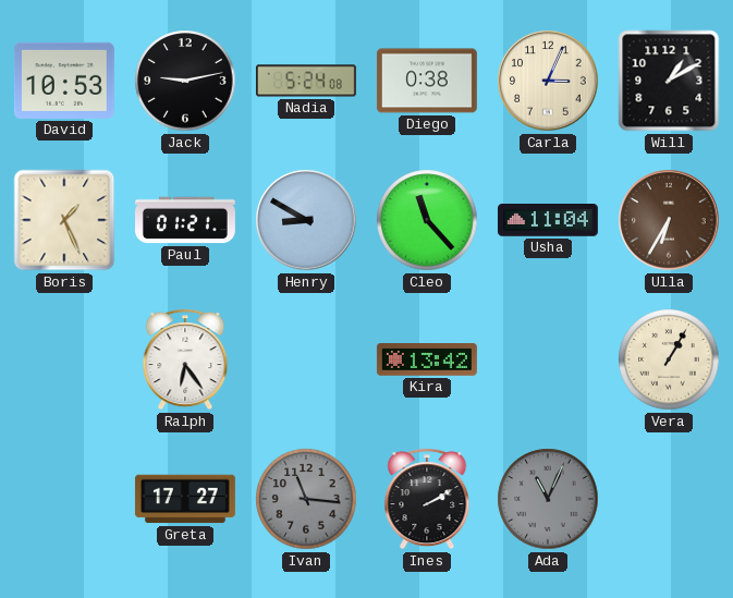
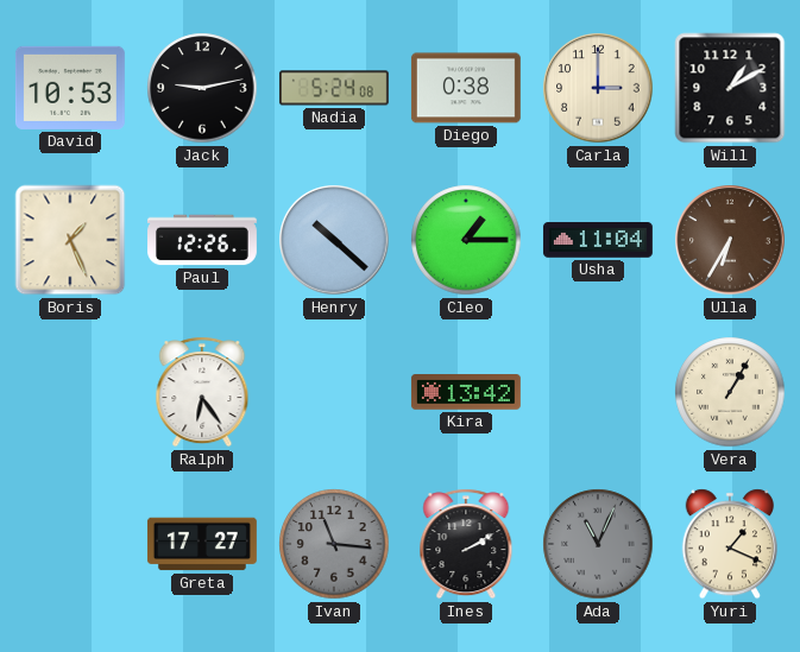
Carla: 3:04 -> 3:00
Paul: 01:21 -> 12:26
Henry: 8:50 -> 10:22
Cleo: 11:23 -> 1:15
Yuri: none -> 1:19
